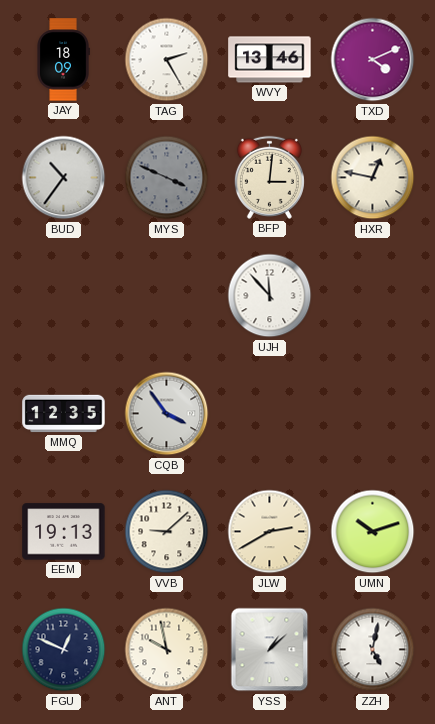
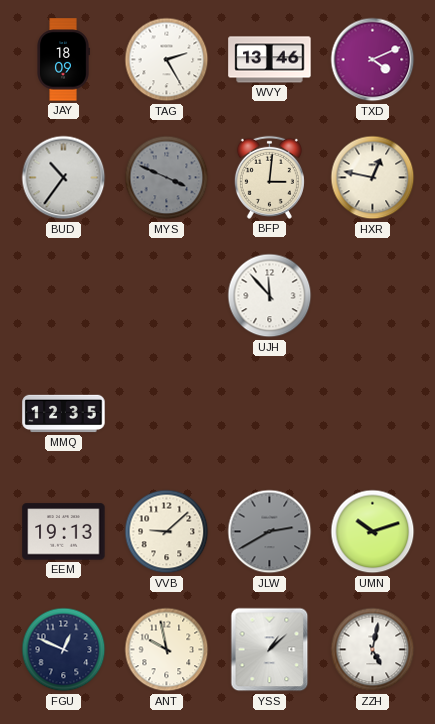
CQB: 3:54 -> none
JLW dial: cream -> grey
